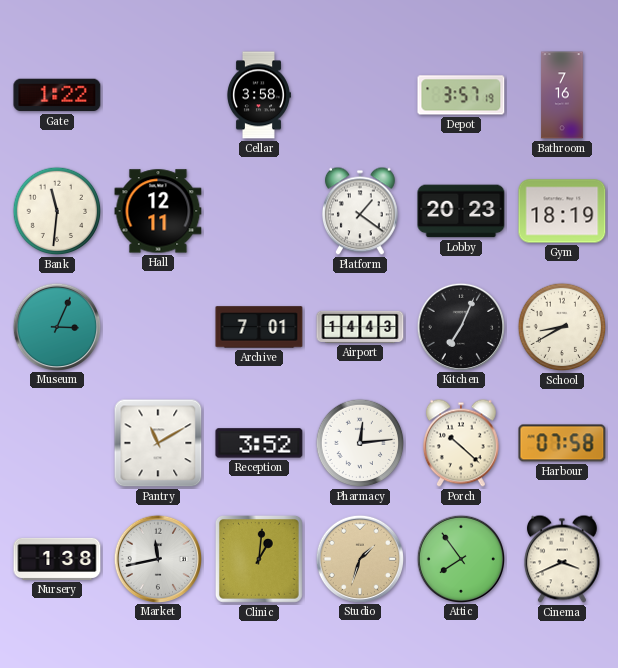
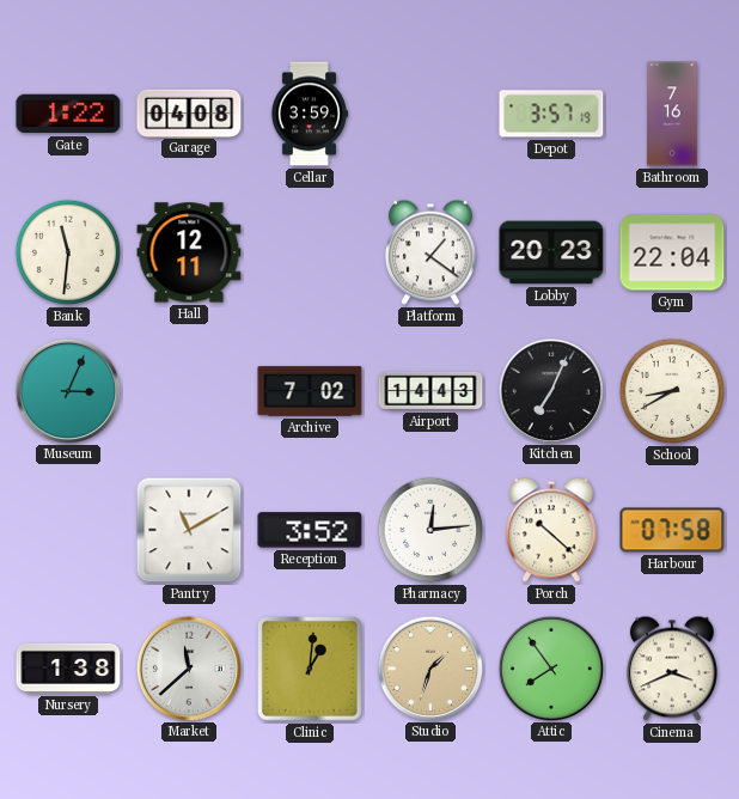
Garage: none -> 04:08
Cellar: 3:58 -> 3:59
Gym: 18:19 -> 22:04
Archive: 7:01 -> 7:02
Market: 11:43 -> 11:38
